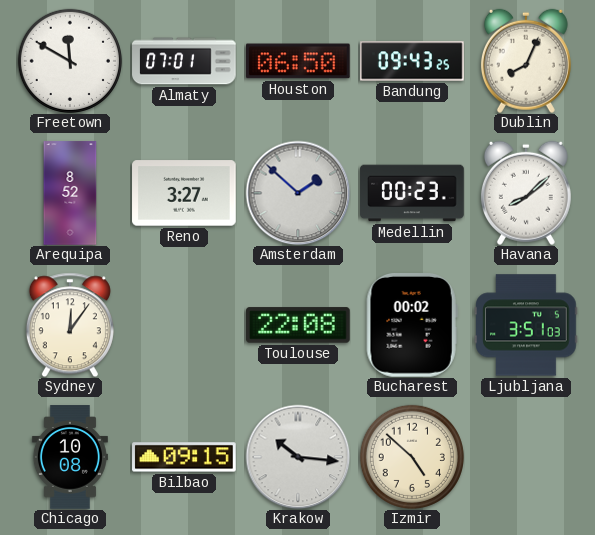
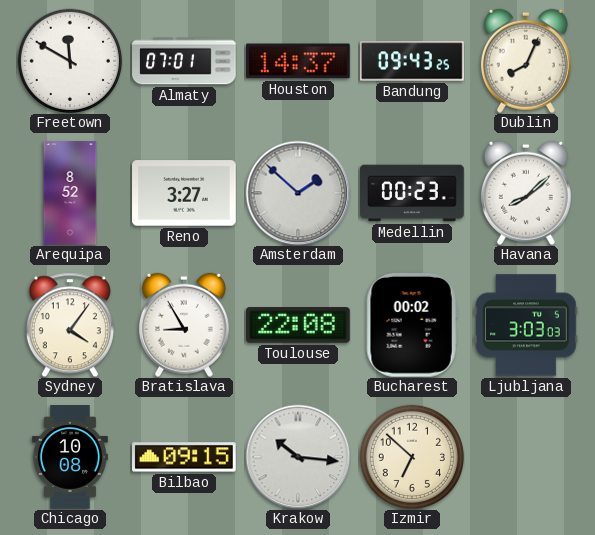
Houston: 06:50 -> 14:37
Sydney: 12:06 -> 4:06
Bratislava: none -> 8:55
Ljubljana: 3:51 -> 3:03
Izmir: 4:52 -> 6:52
